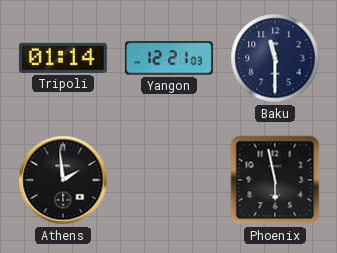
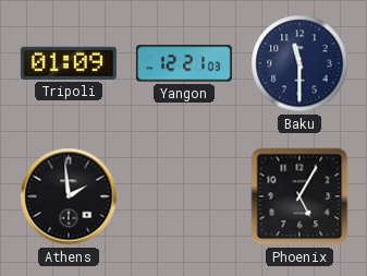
Tripoli: 01:14 -> 01:09
Phoenix: 5:58 -> 5:05
